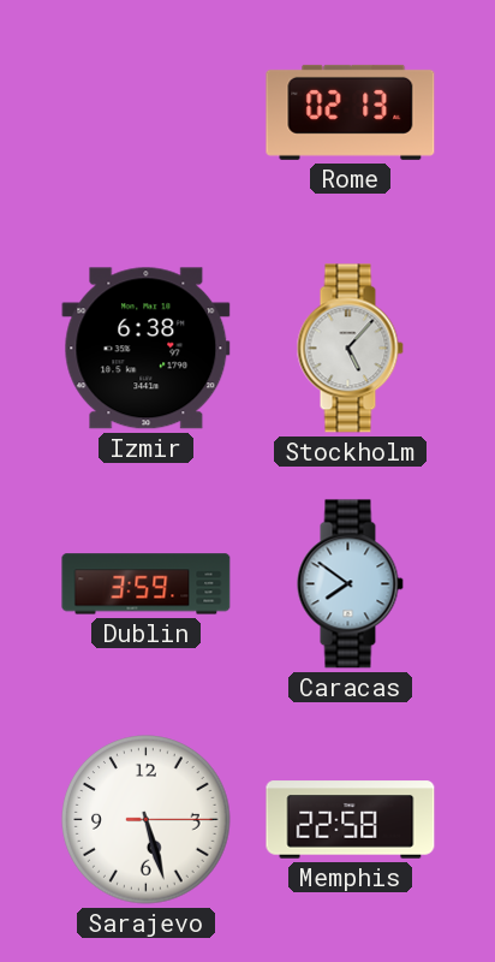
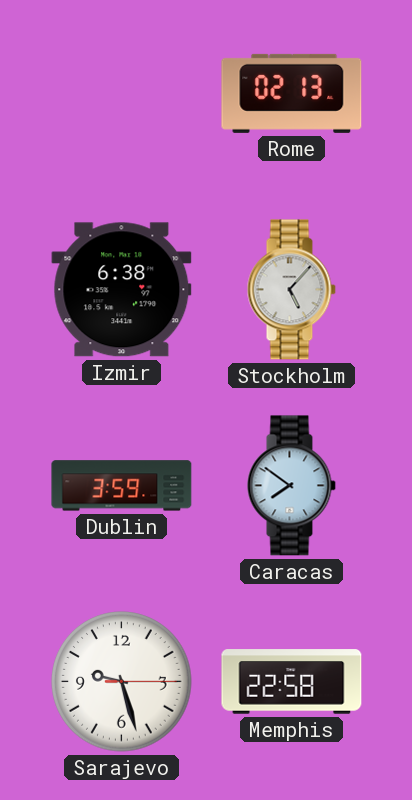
Sarajevo: 5:27 -> 9:27
